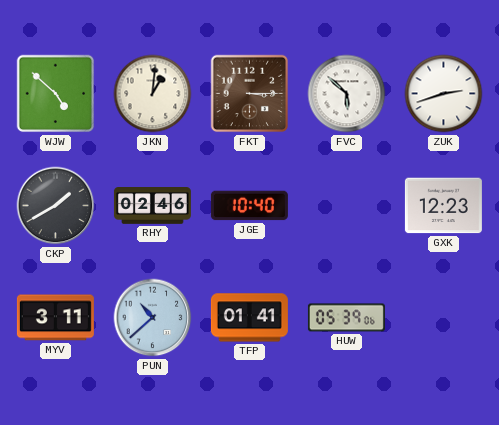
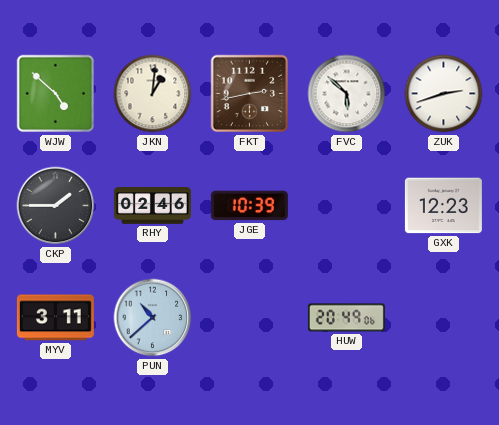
FKT: 3:15 -> 2:43
CKP: 1:40 -> 1:45
JGE: 10:40 -> 10:39
TFP: 01:41 -> none
HUW: 05:39 -> 20:49
